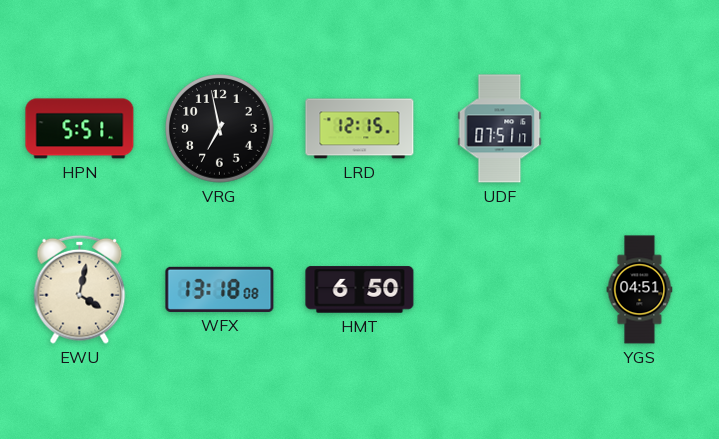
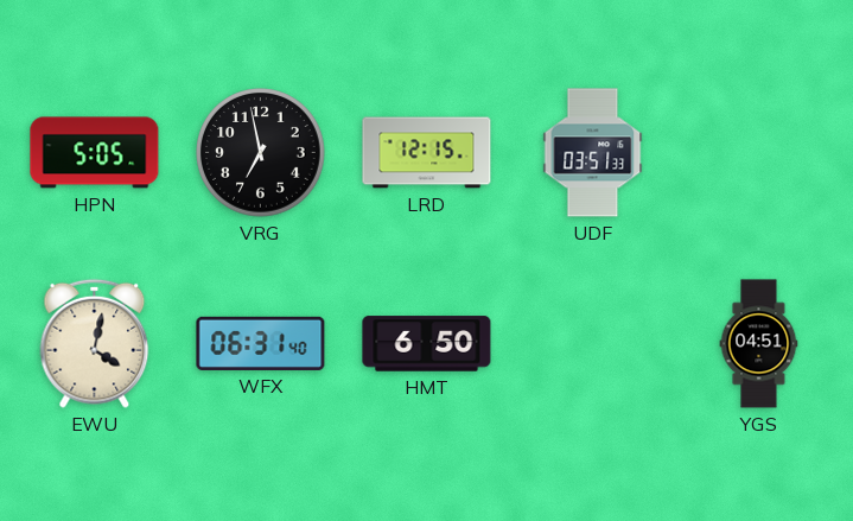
HPN: 5:51 -> 5:05
UDF: 07:51 -> 03:51
WFX: 13:18 -> 06:31
